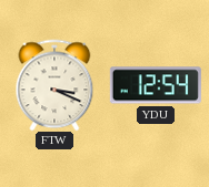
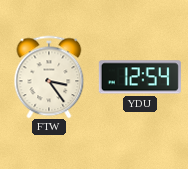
FTW: 3:19 -> 3:24
